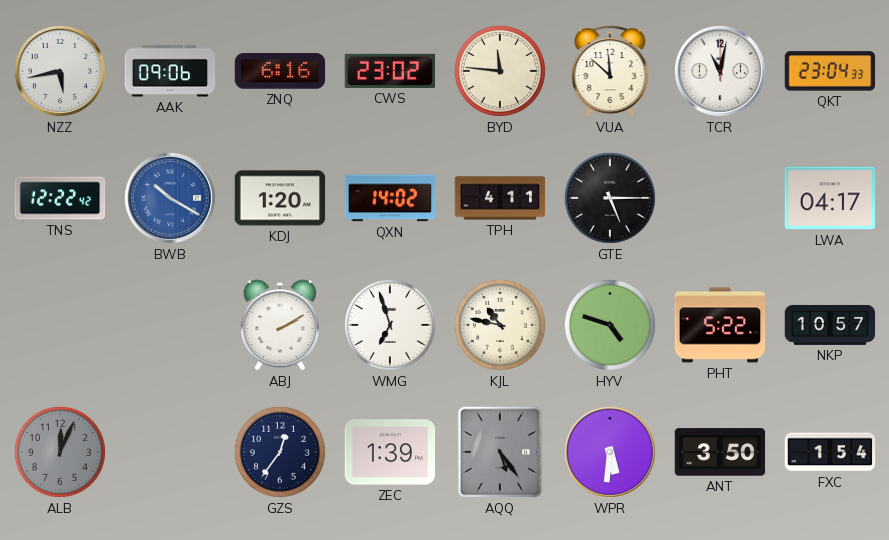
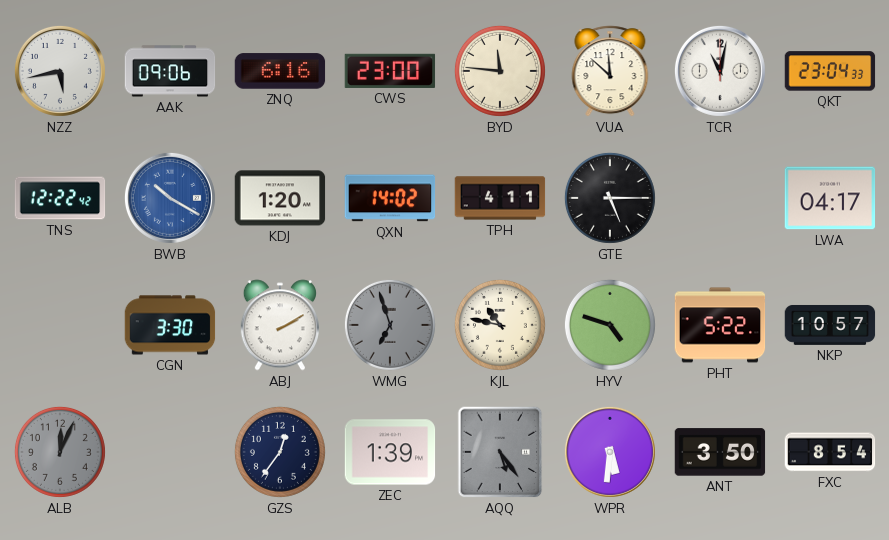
CWS: 23:02 -> 23:00
CGN: none -> 3:30
WMG dial: white -> grey
FXC: 1:54 -> 8:54
